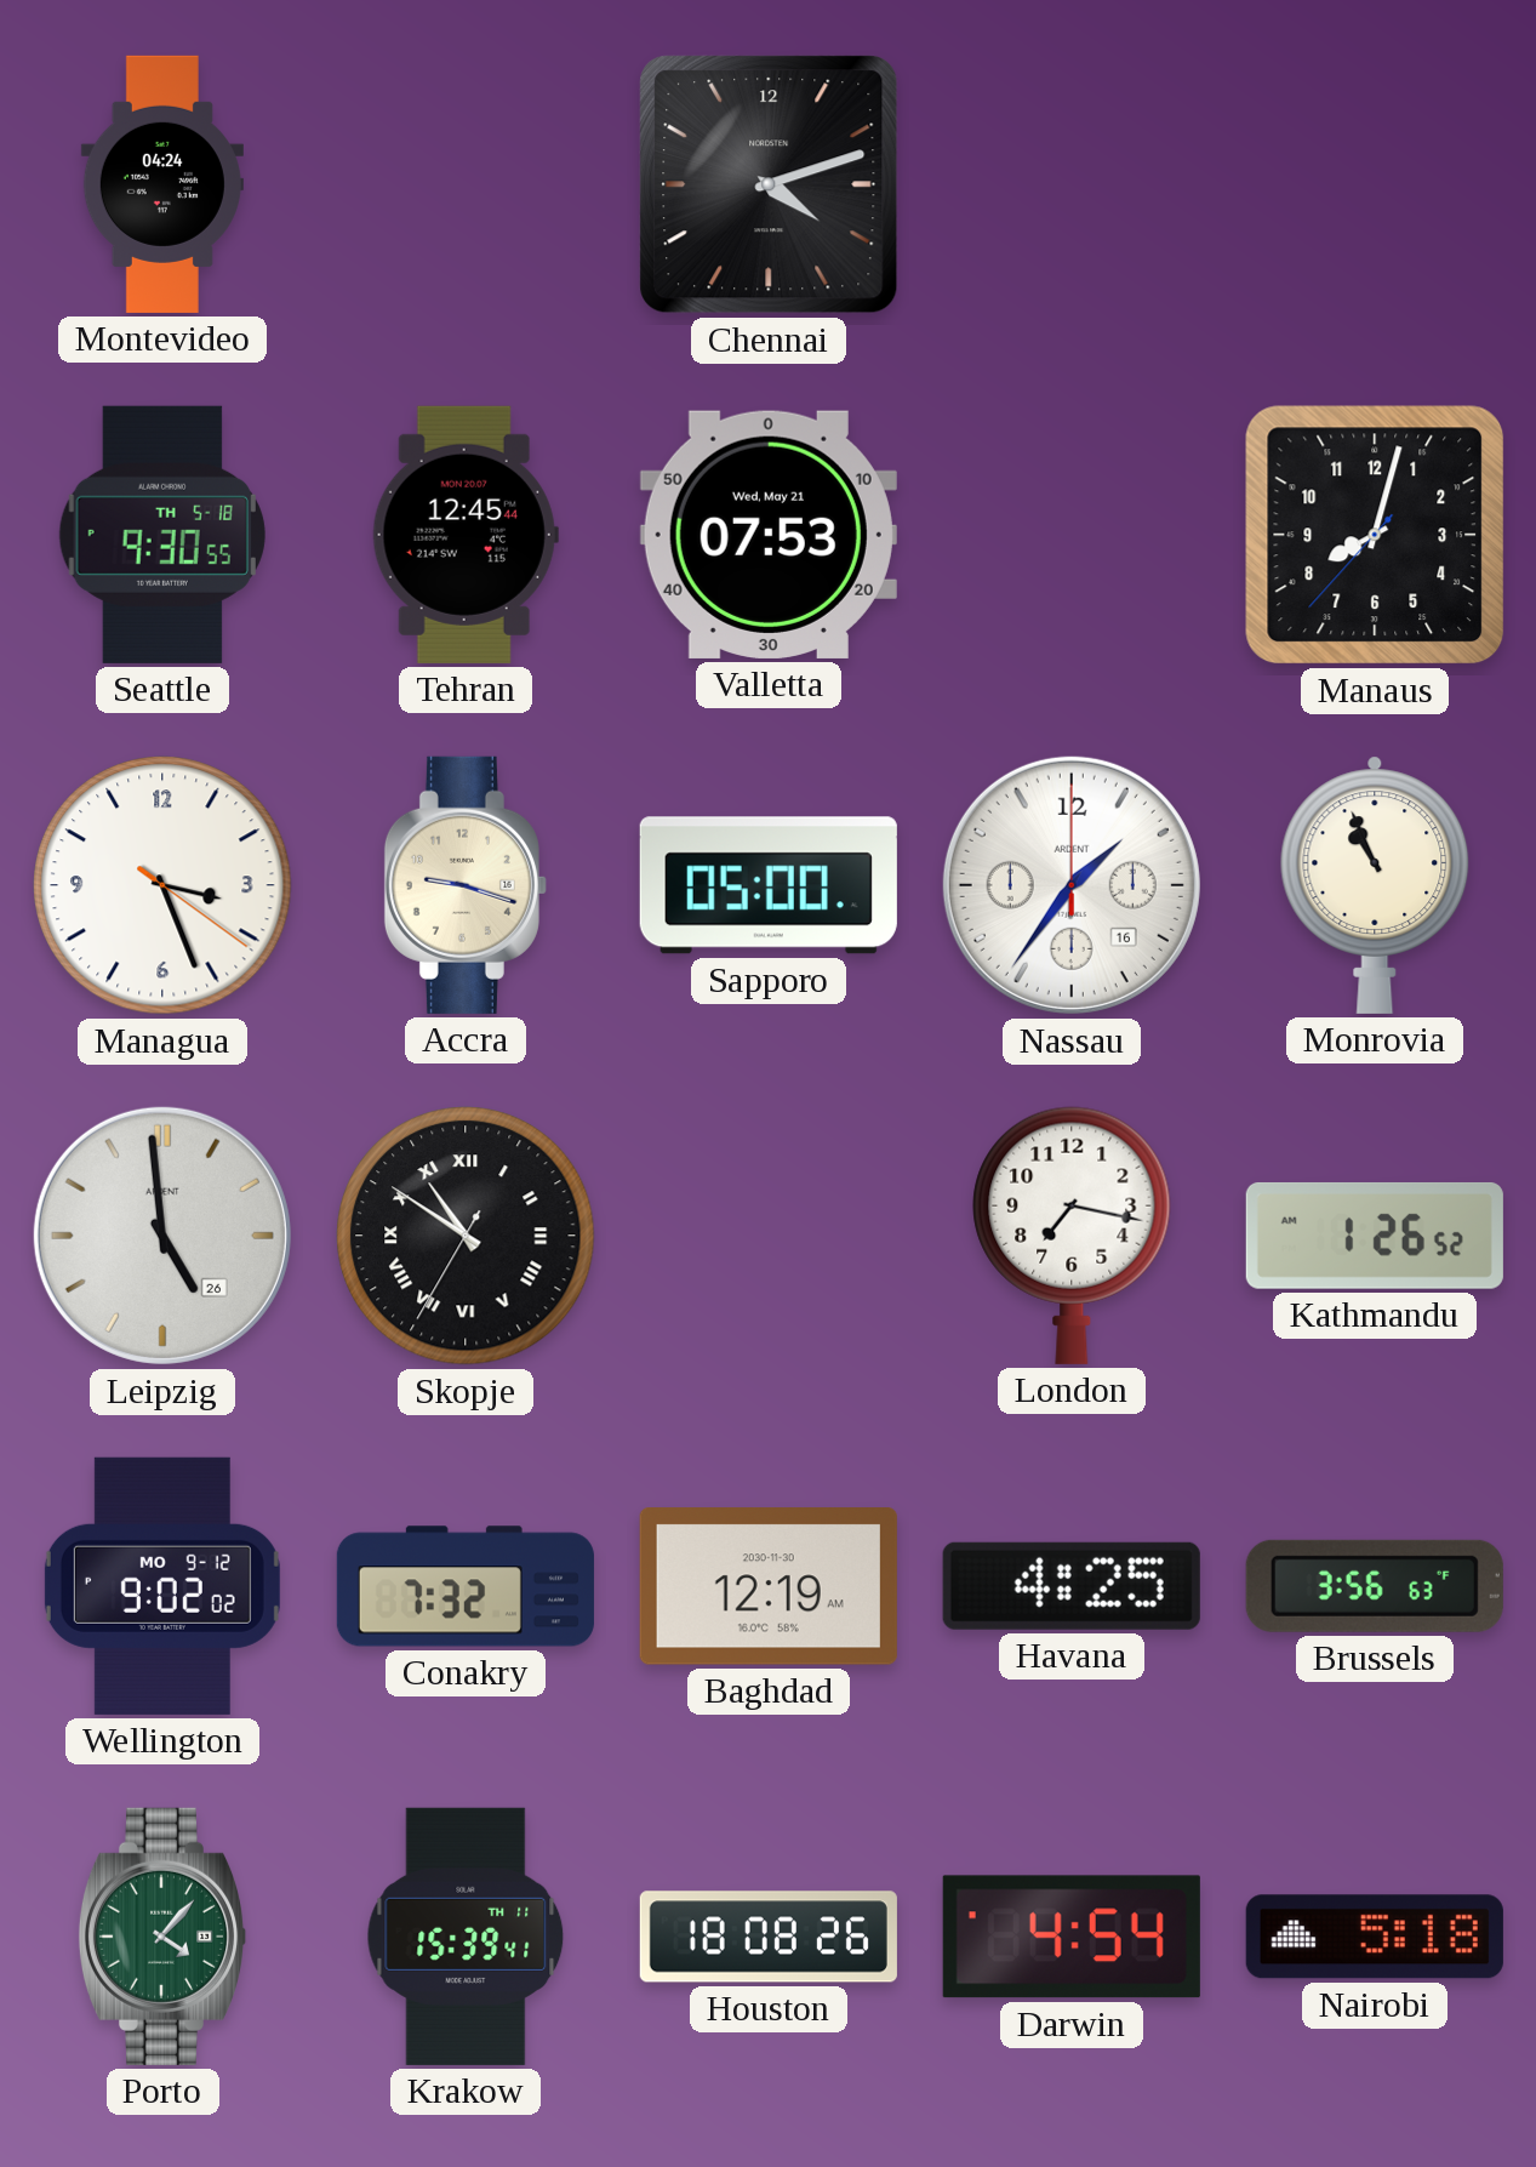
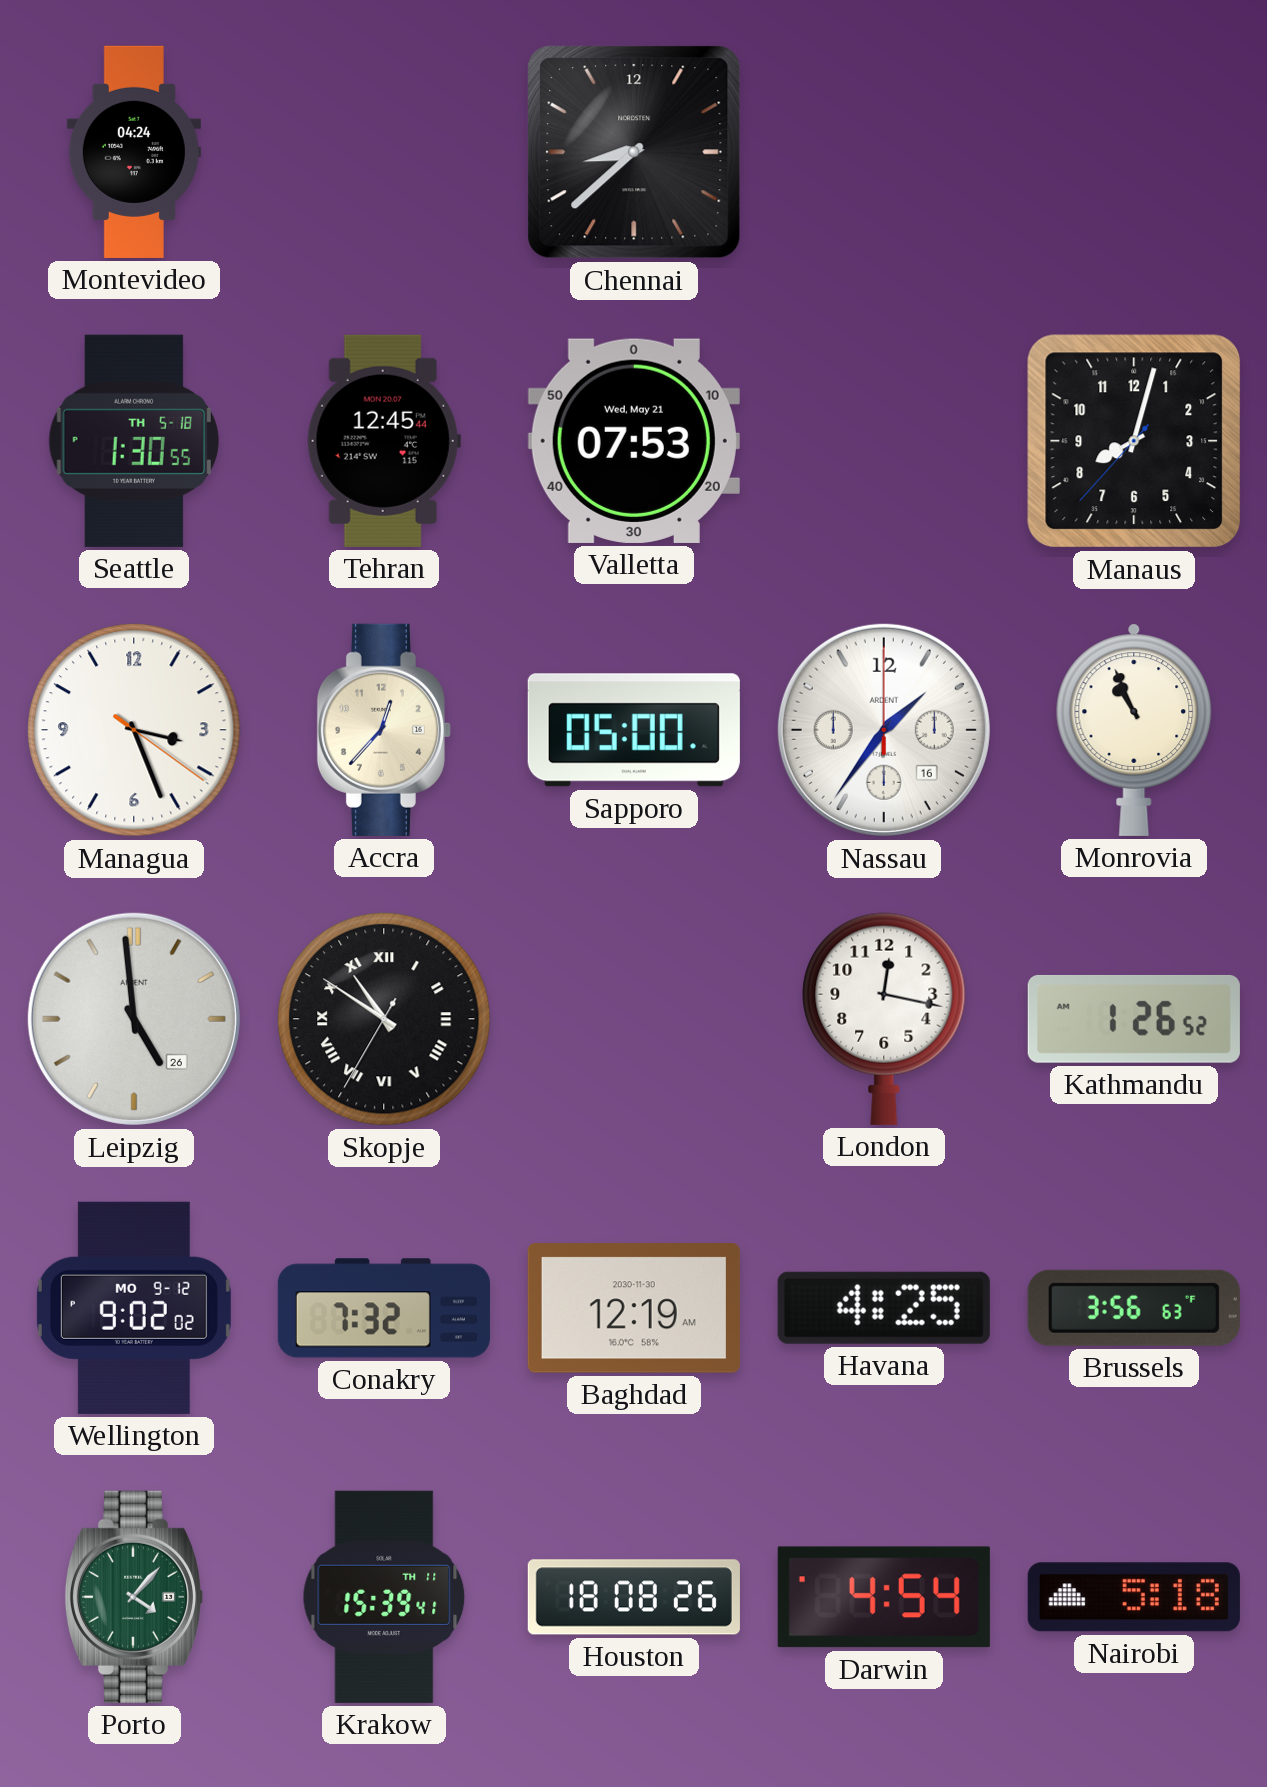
Chennai: 4:12 -> 8:38
Seattle: 9:30 -> 1:30
Accra: 9:18 -> 12:37
London: 7:17 -> 12:17
